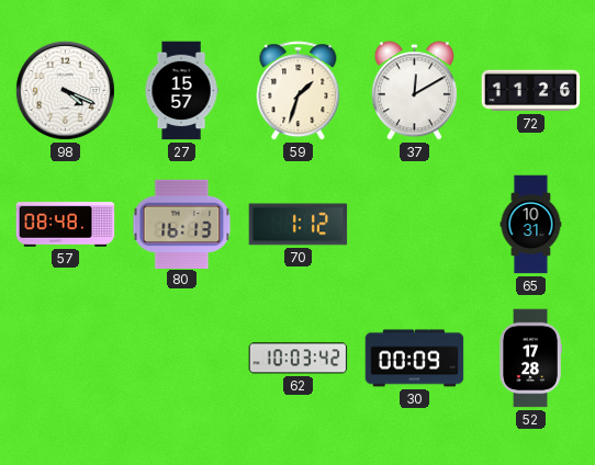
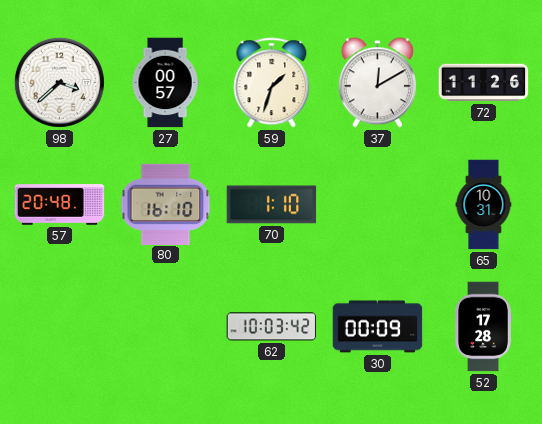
98: 4:19 -> 3:38
27: 15:57 -> 00:57
57: 08:48 -> 20:48
80: 16:13 -> 16:10
70: 1:12 -> 1:10
